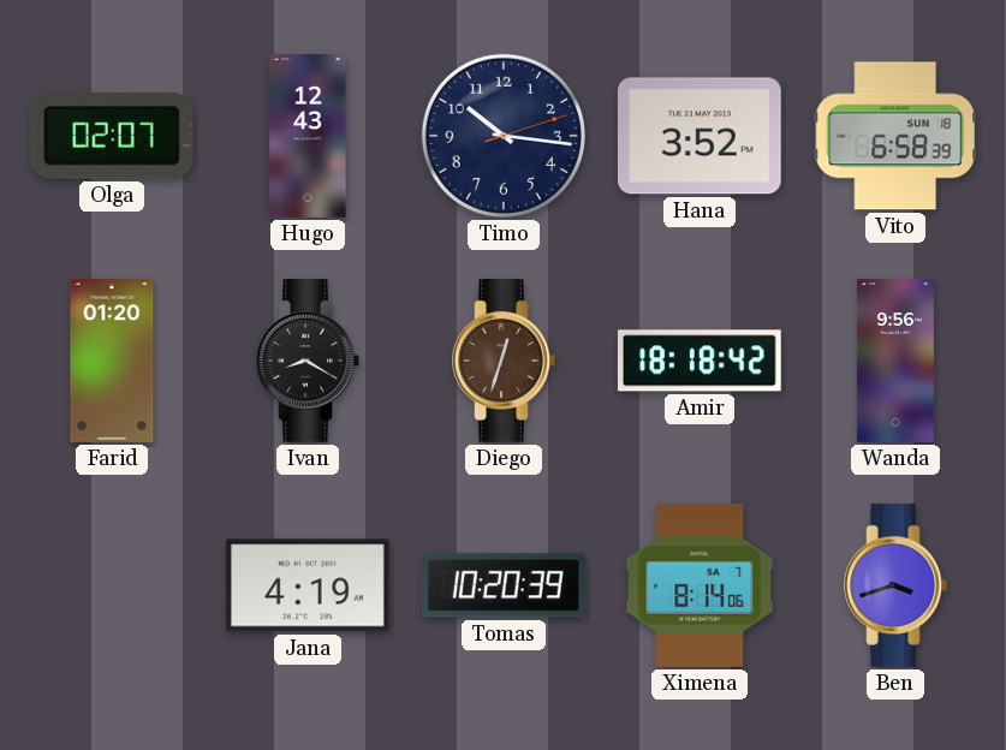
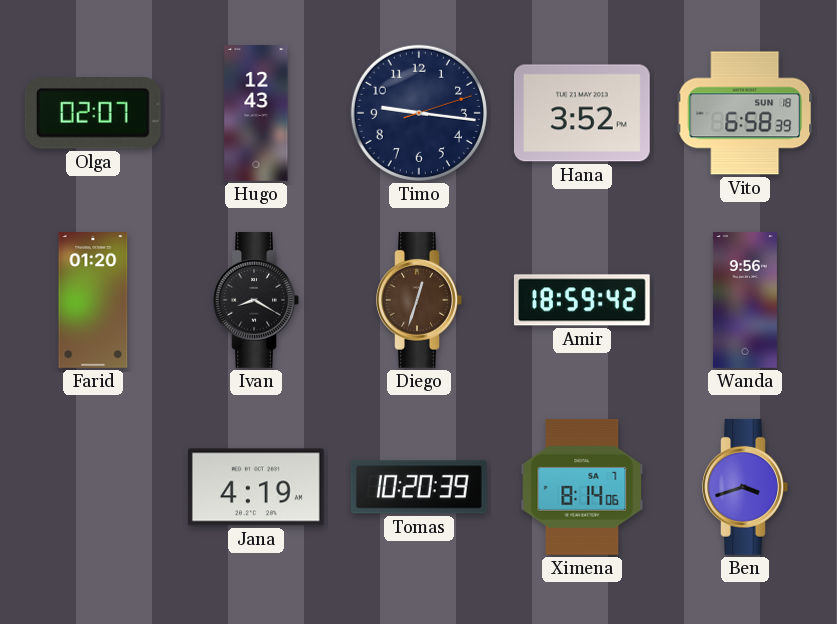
Timo: 10:16 -> 9:16
Amir: 18:18 -> 18:59
